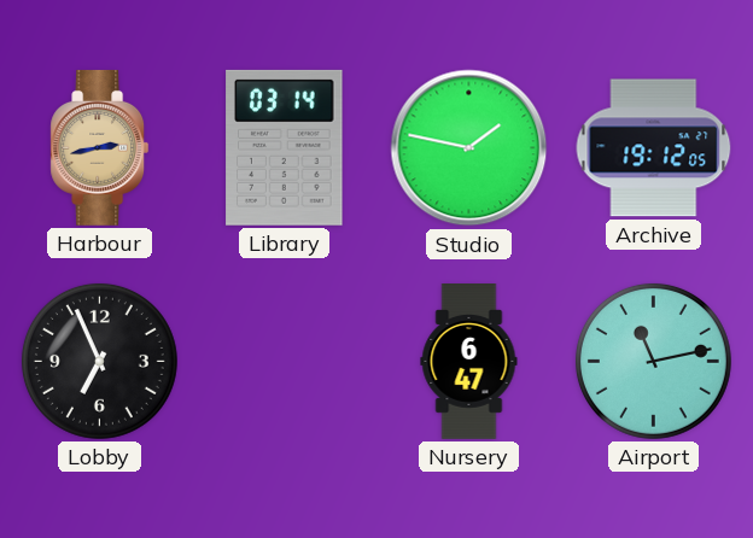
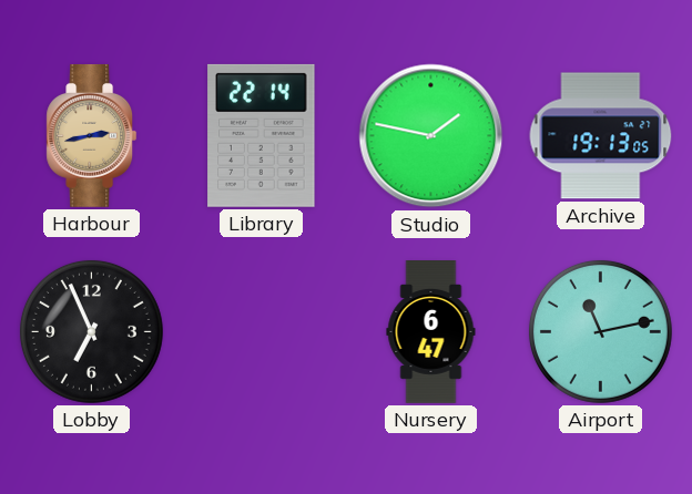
Library: 03:14 -> 22:14
Archive: 19:12 -> 19:13
